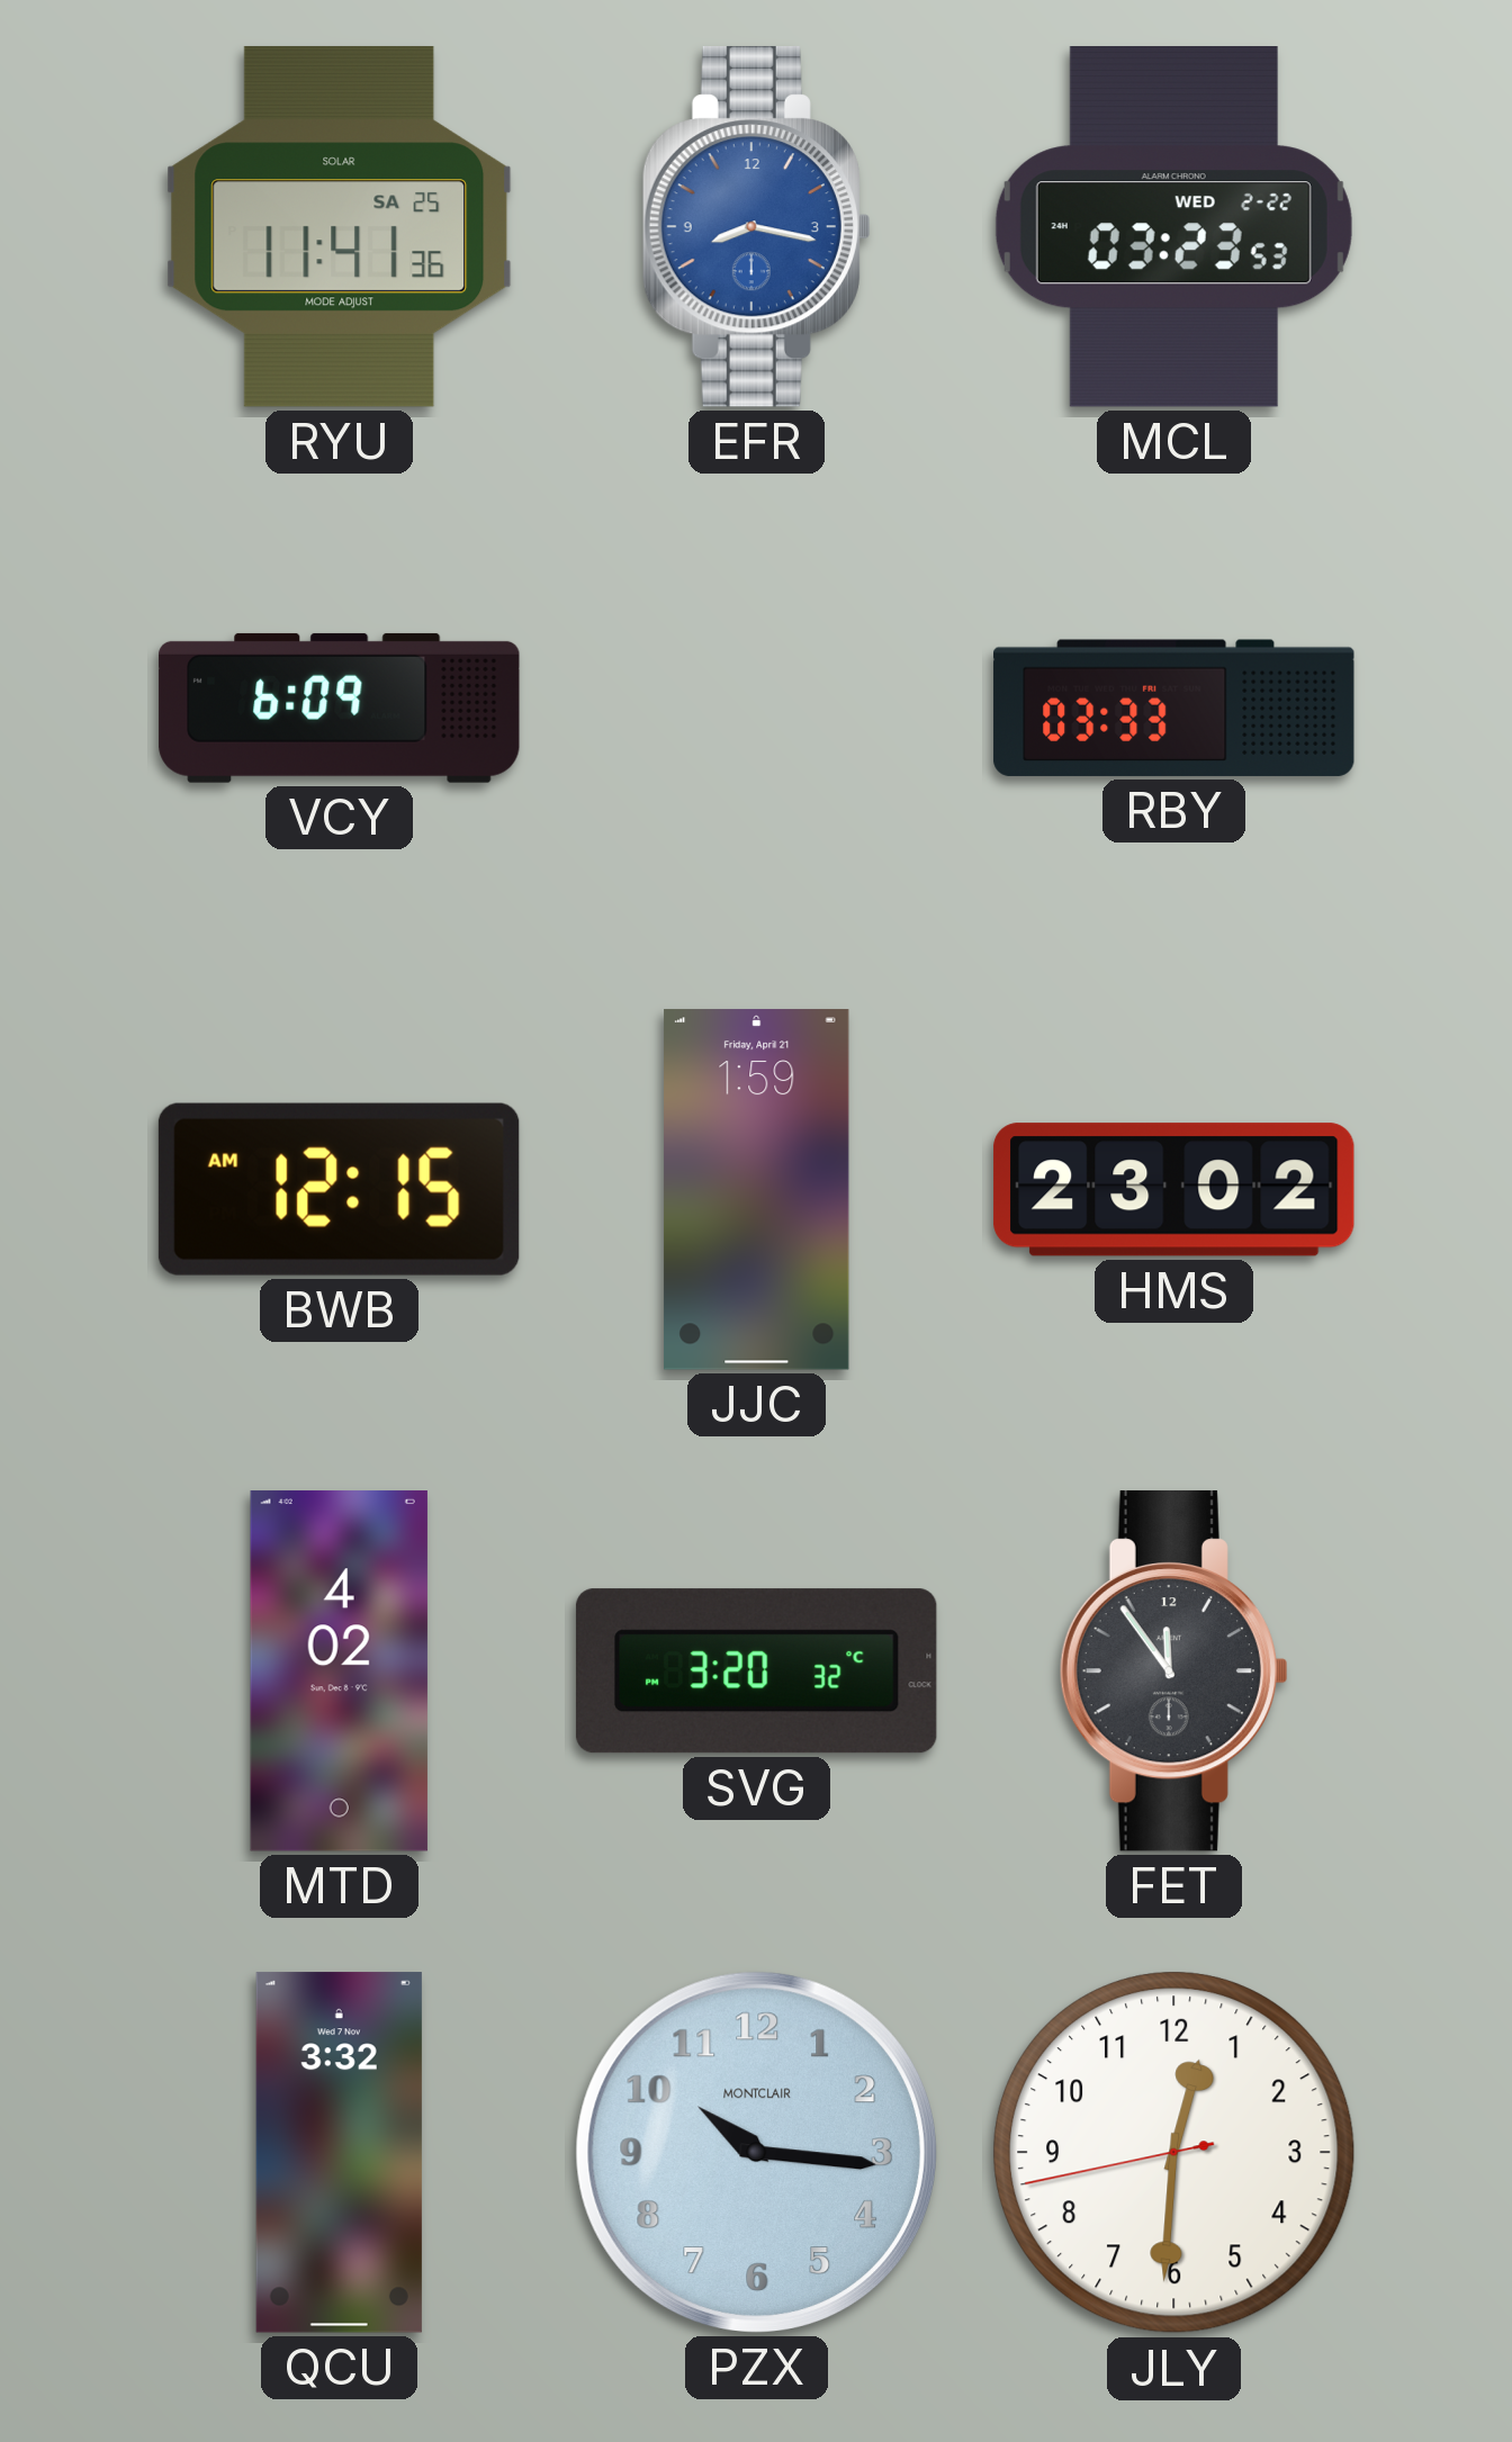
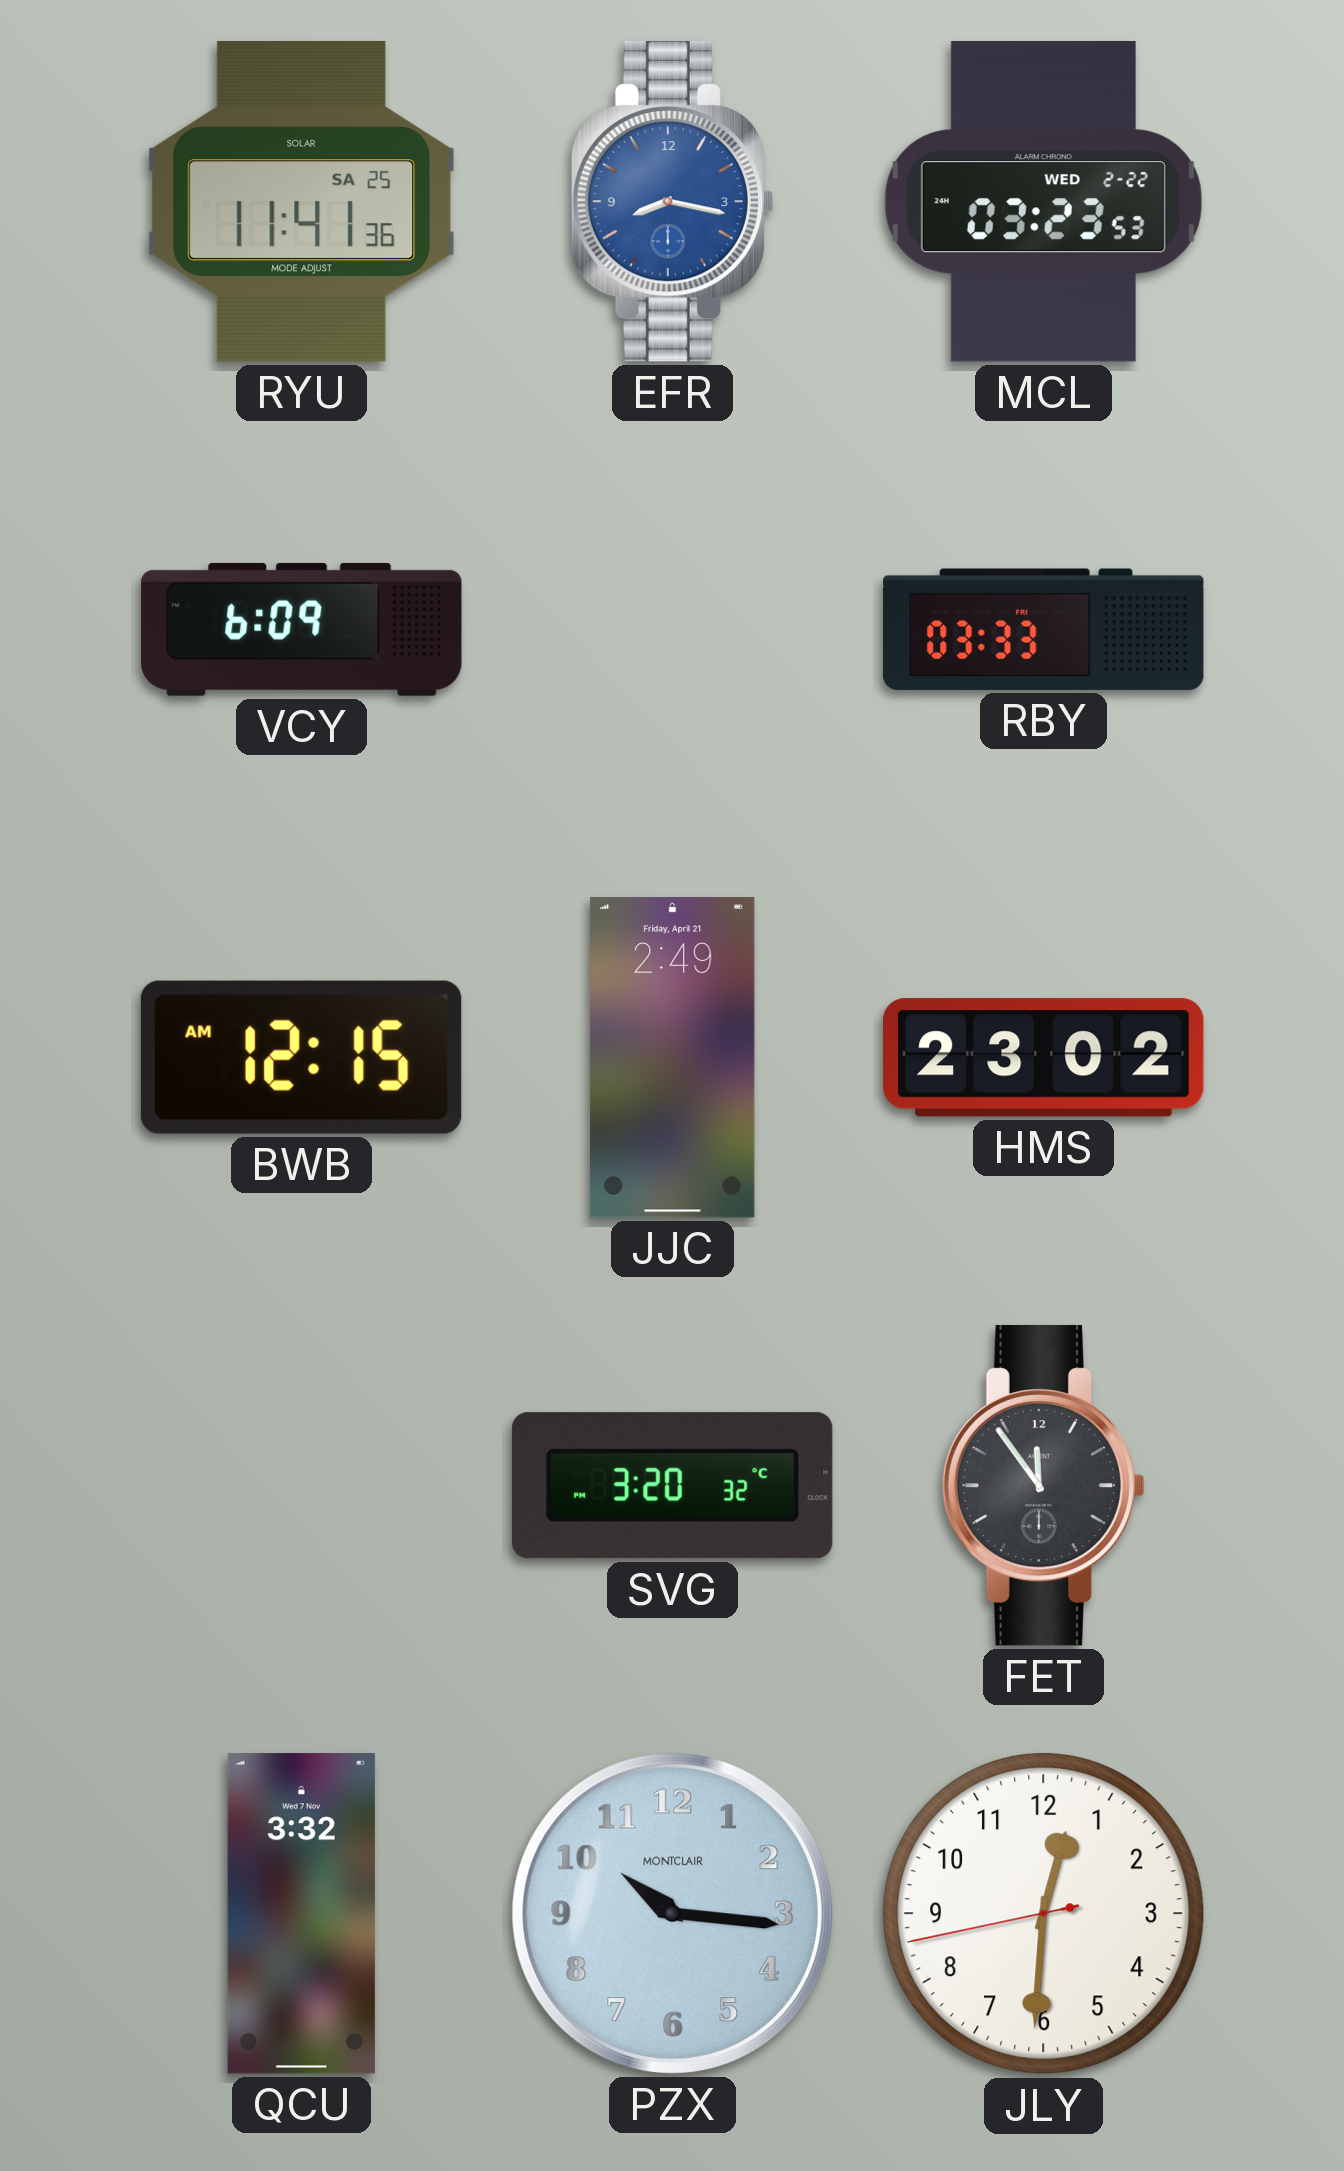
JJC: 1:59 -> 2:49
MTD: 4:02 -> none
